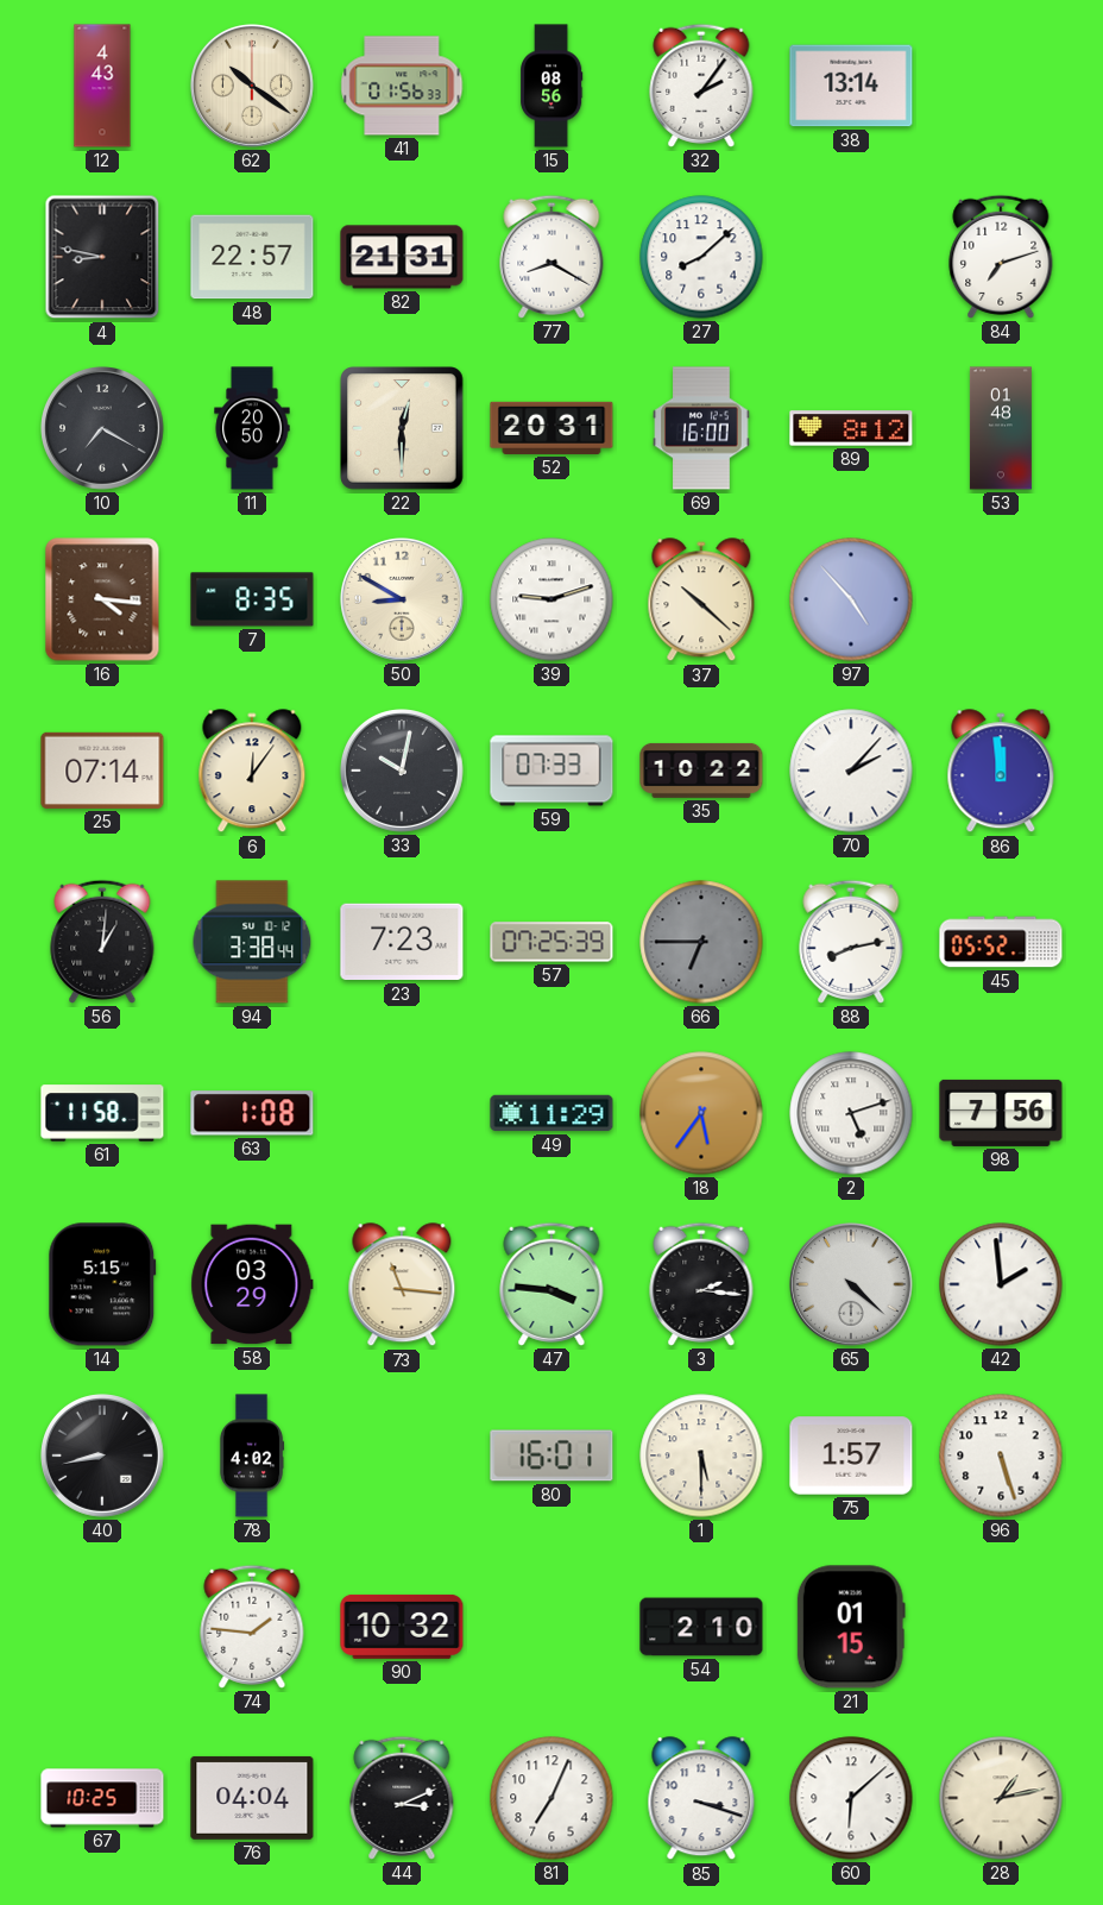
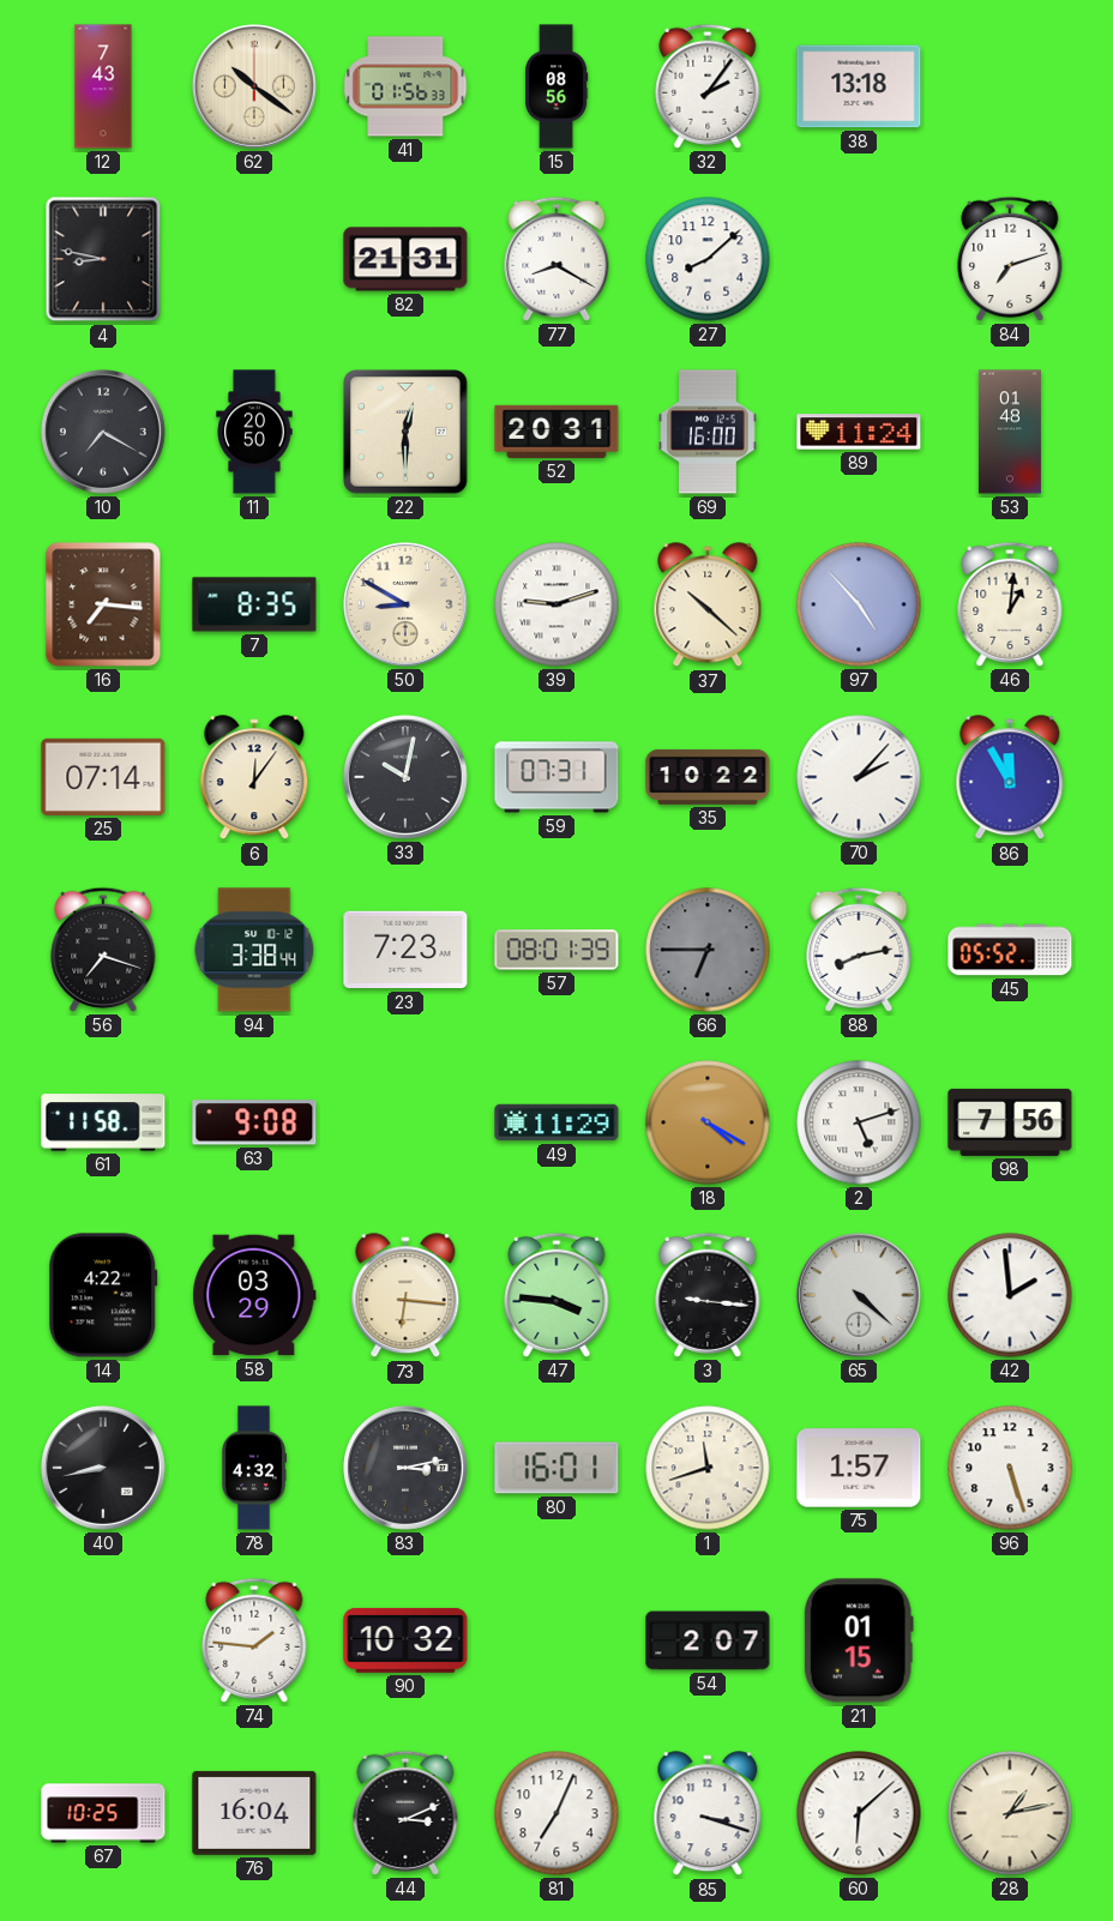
12: 4:43 -> 7:43
38: 13:14 -> 13:18
48: 22:57 -> none
89: 8:12 -> 11:24
16: 4:16 -> 7:16
46: none -> 1:01
59: 07:33 -> 07:31
86: 11:59 -> 11:55
56: 1:01 -> 7:18
57: 07:25 -> 08:01
63: 1:08 -> 9:08
18: 5:36 -> 4:20
14: 5:15 -> 4:22
73: 11:16 -> 6:16
3: 2:16 -> 9:16
78: 4:02 -> 4:32
83: none -> 3:13
1: 5:30 -> 11:42
54: 2:10 -> 2:07
76: 04:04 -> 16:04
